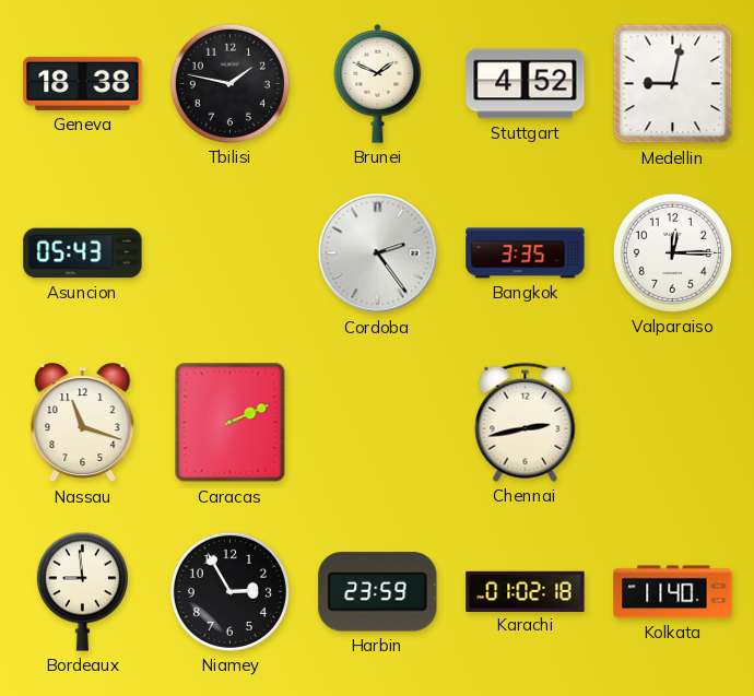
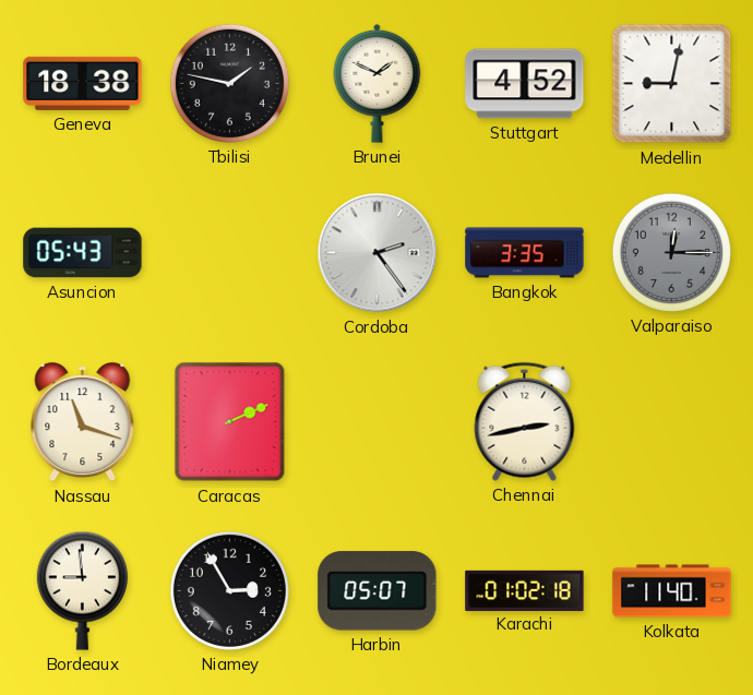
Valparaiso dial: white -> grey
Harbin: 23:59 -> 05:07
